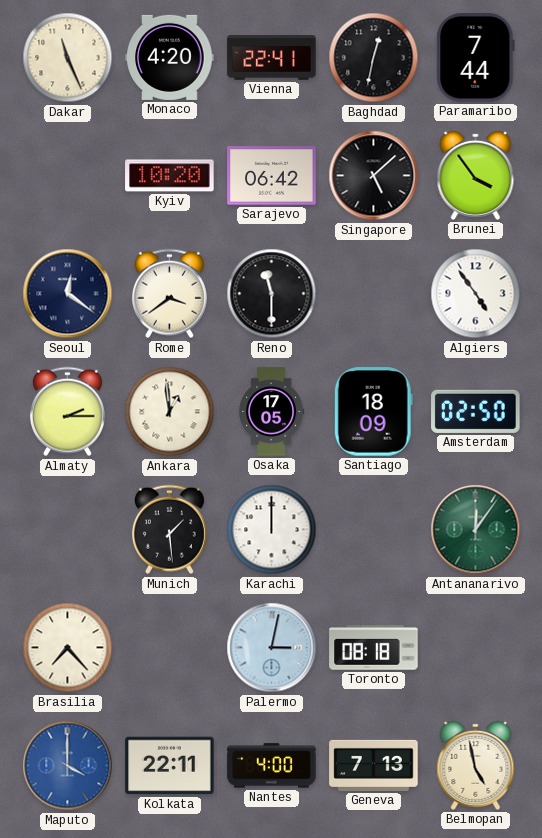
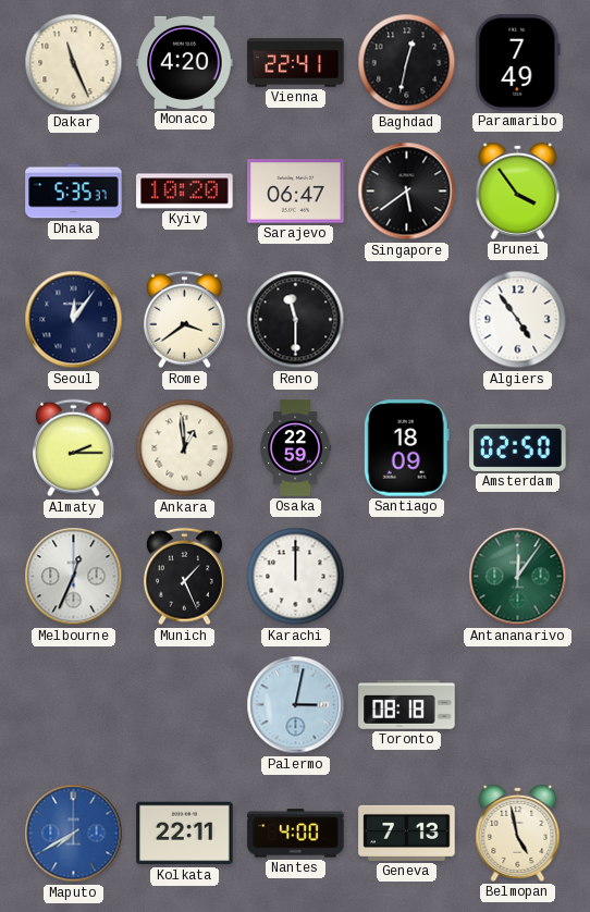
Paramaribo: 7:44 -> 7:49
Dhaka: none -> 5:35
Sarajevo: 06:42 -> 06:47
Singapore: 5:08 -> 5:39
Seoul: 12:21 -> 12:06
Osaka: 17:05 -> 22:59
Melbourne: none -> 12:34
Munich: 1:29 -> 1:26
Brasilia: 7:23 -> none
Maputo: 4:00 -> 7:40
